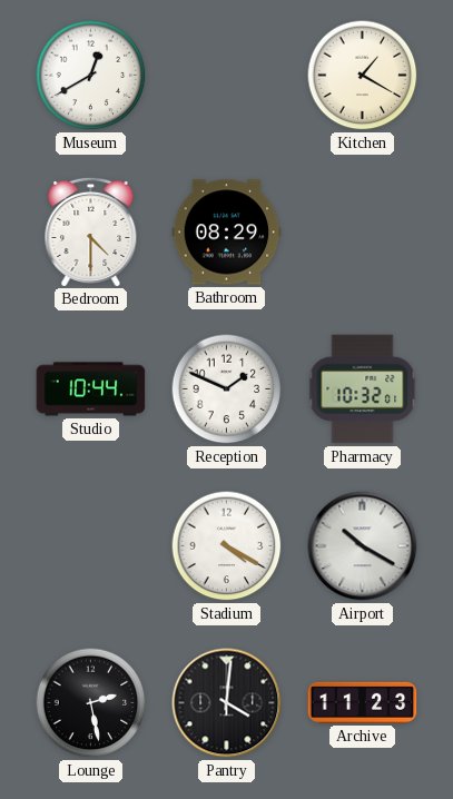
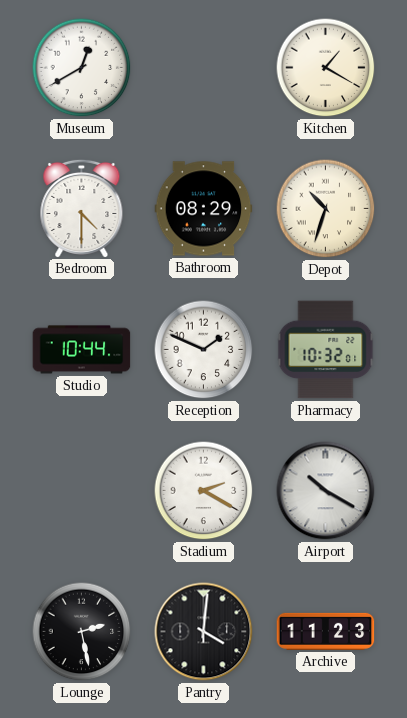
Depot: none -> 10:33
Stadium: 4:20 -> 2:20
